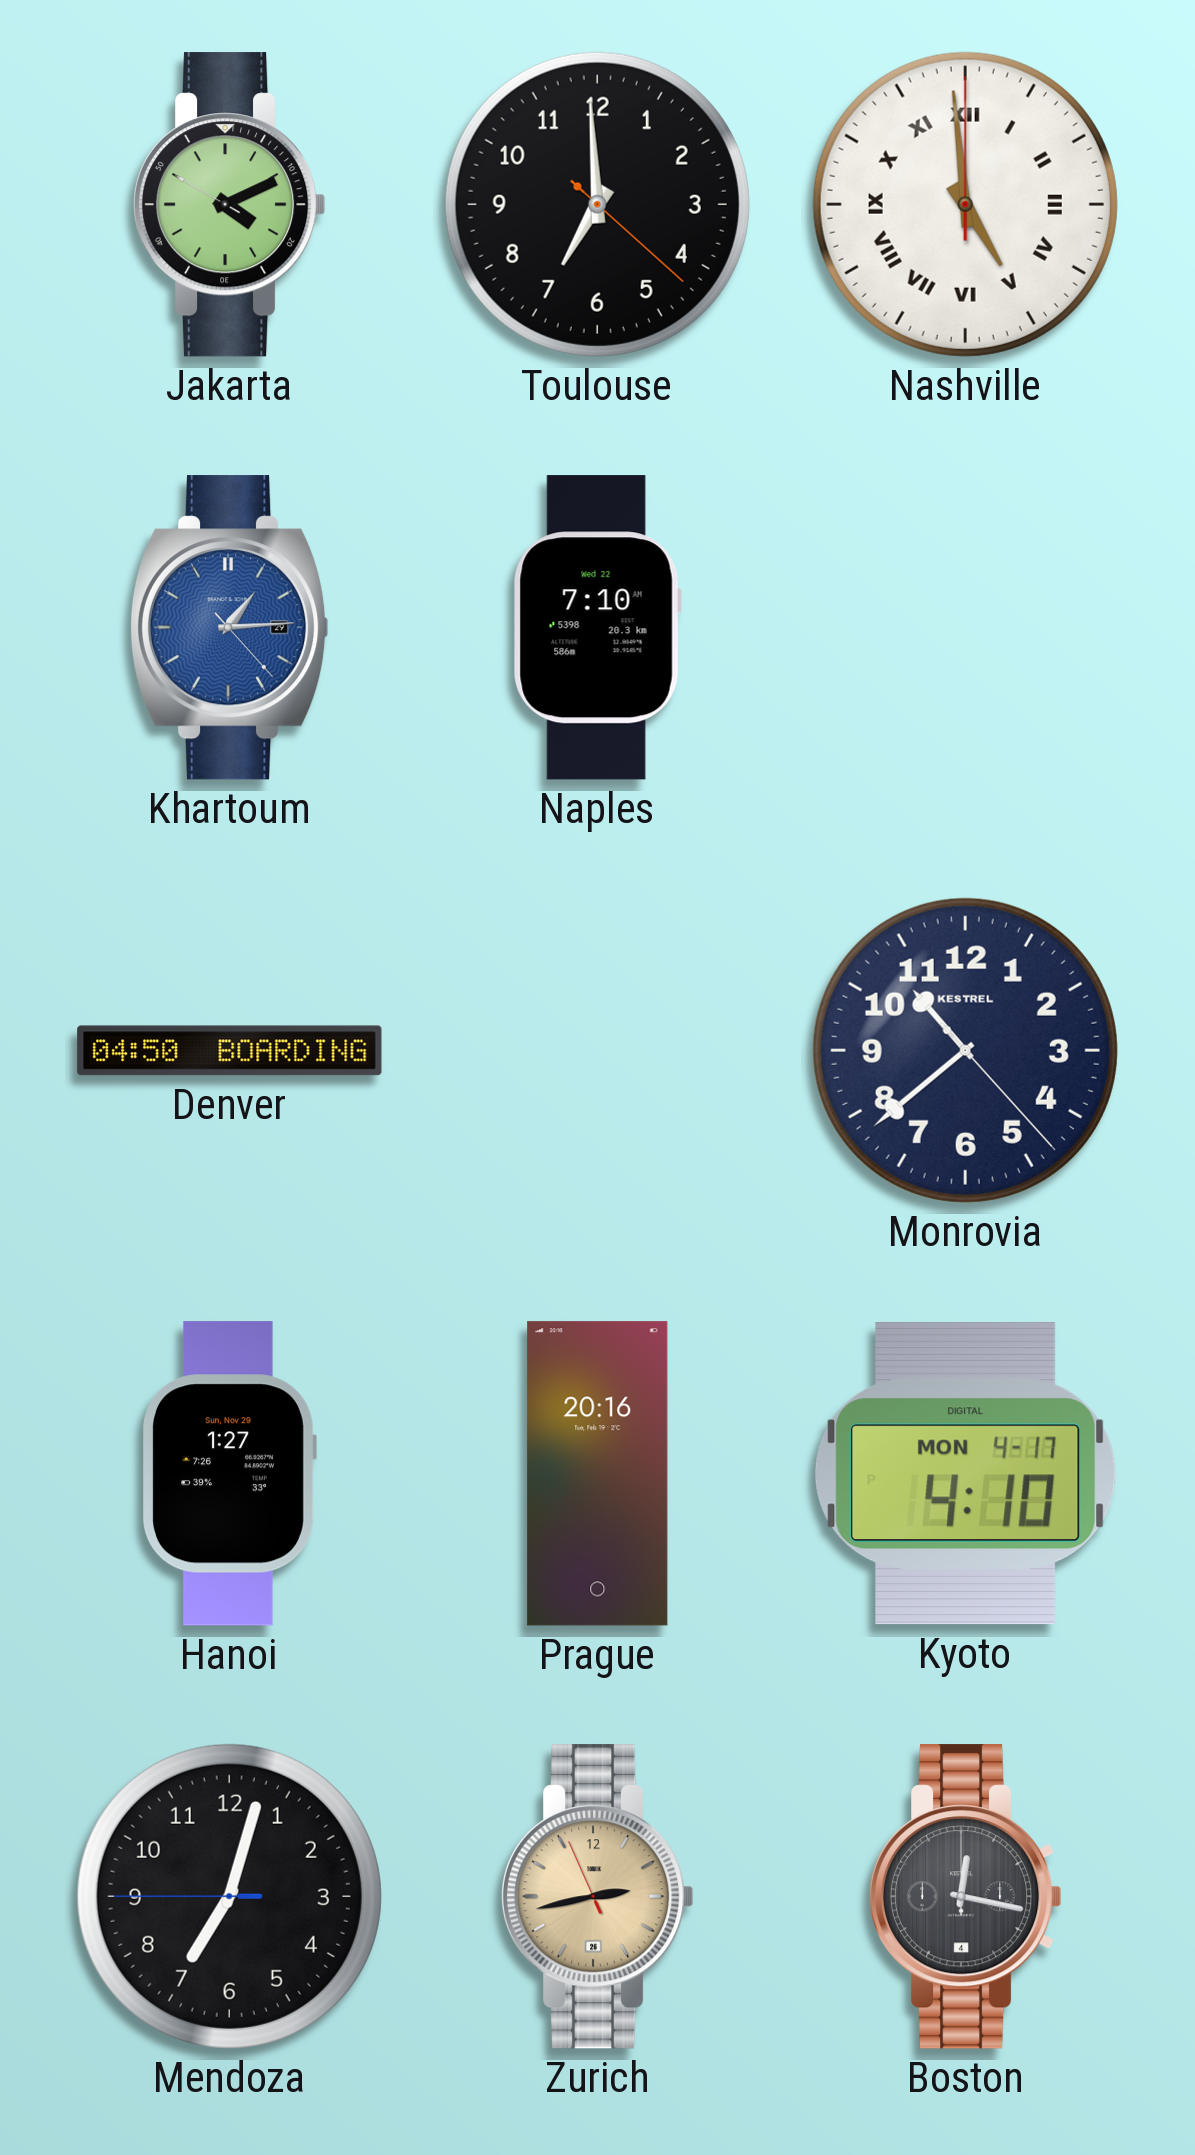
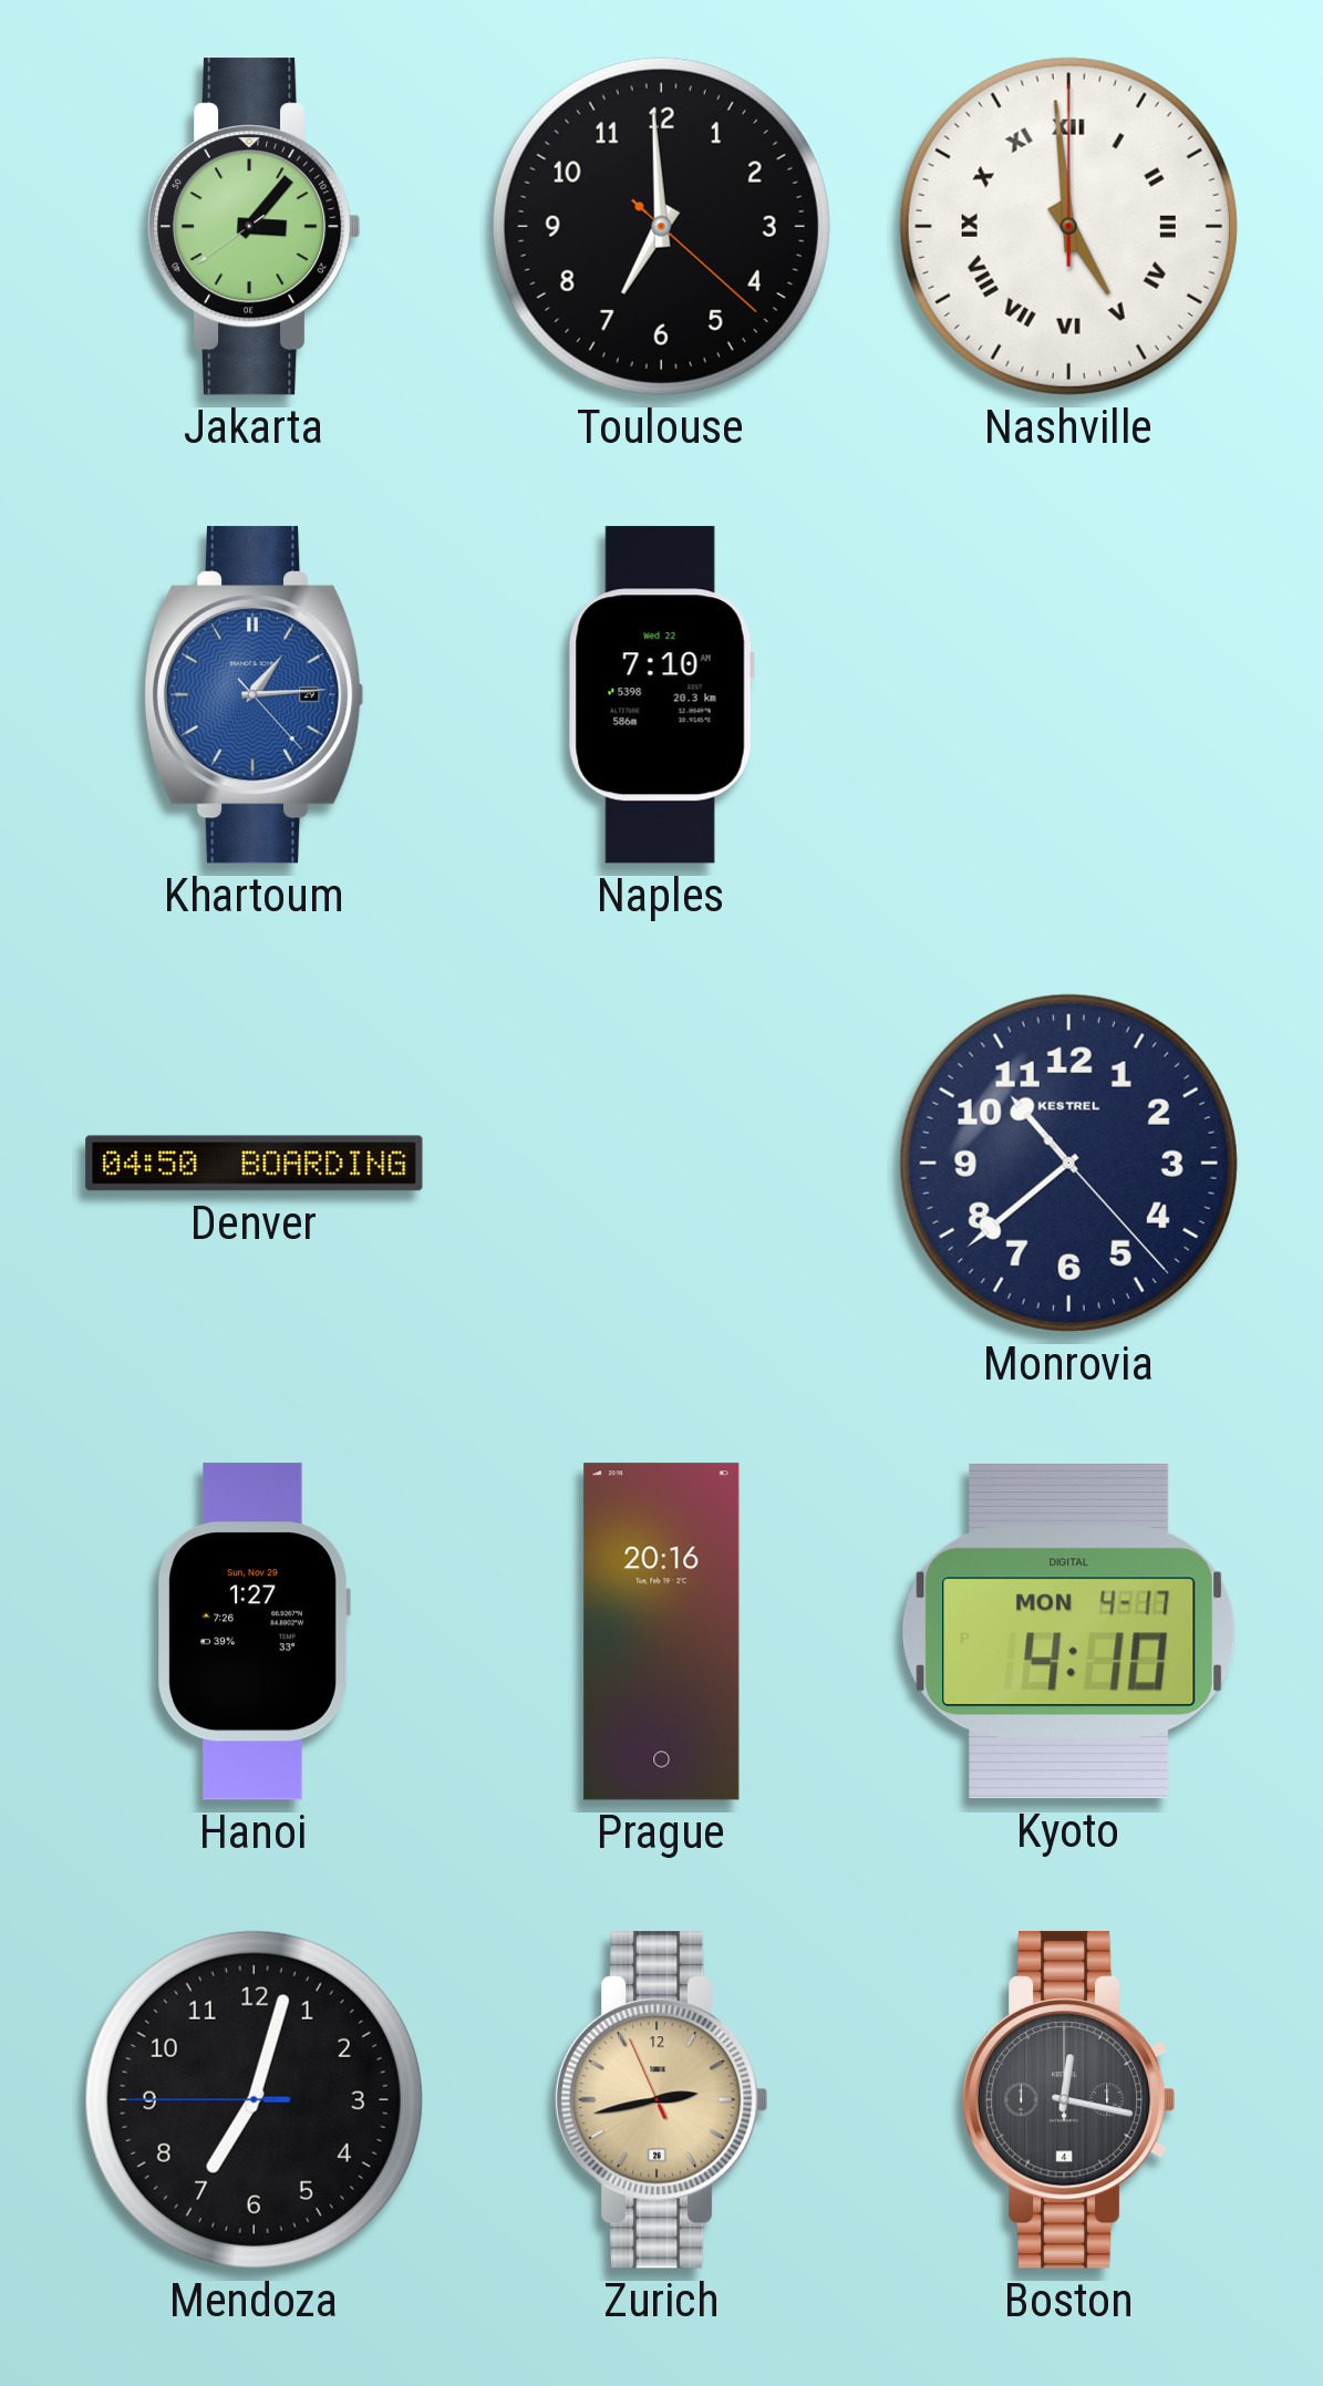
Jakarta: 4:10 -> 3:06
